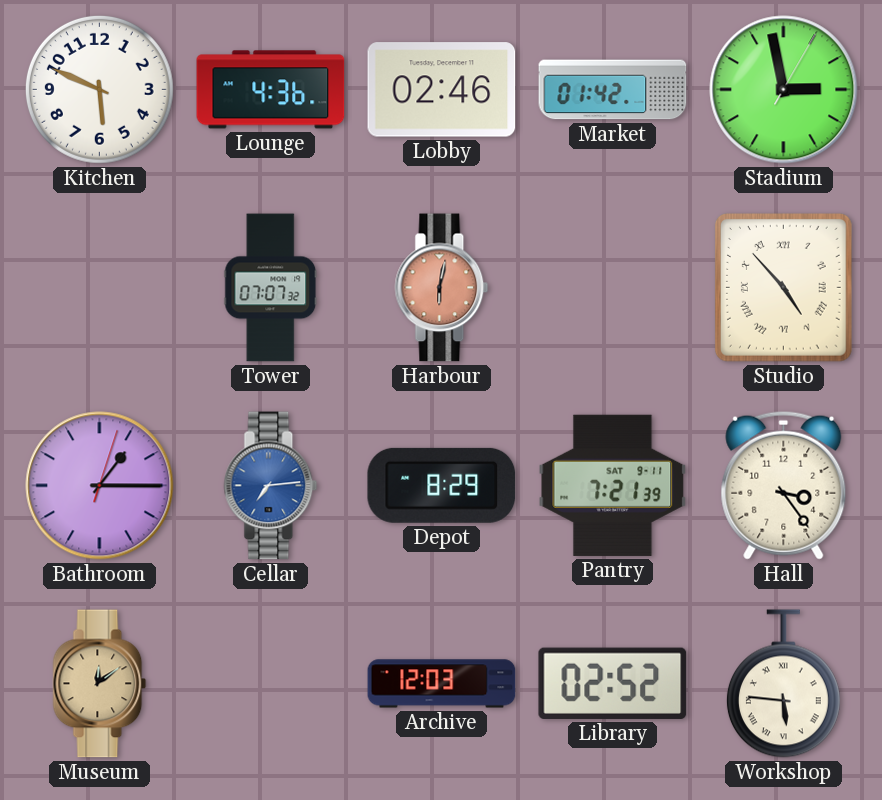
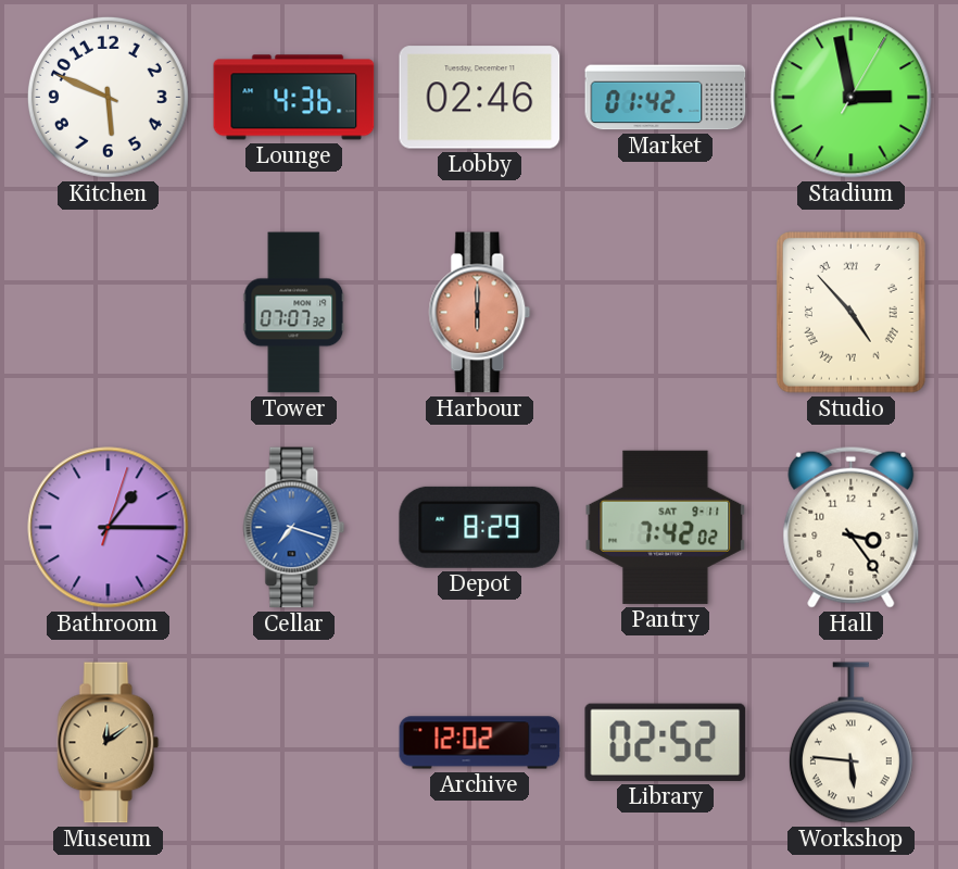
Harbour: 6:02 -> 6:00
Cellar: 7:14 -> 7:18
Pantry: 7:21 -> 7:42
Archive: 12:03 -> 12:02
